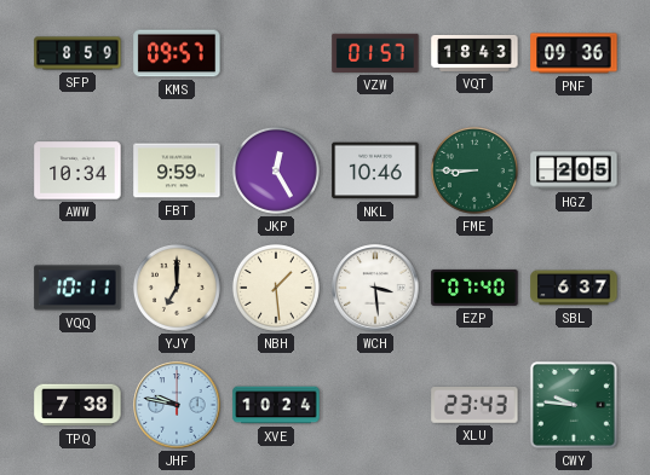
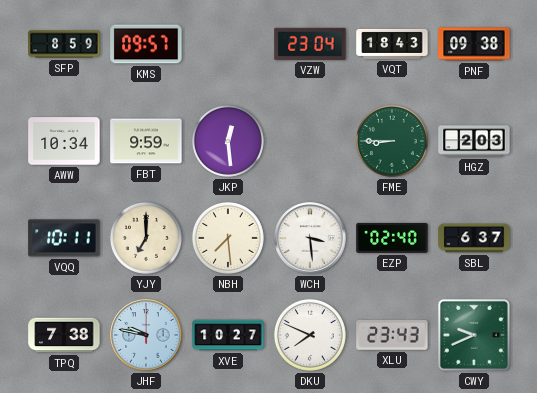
VZW: 01:57 -> 23:04
PNF: 09:36 -> 09:38
JKP: 12:25 -> 12:29
NKL: 10:46 -> none
HGZ: 2:05 -> 2:03
NBH: 1:29 -> 7:29
EZP: 07:40 -> 02:40
XVE: 10:24 -> 10:27
DKU: none -> 7:49
CWY: 9:46 -> 9:41
